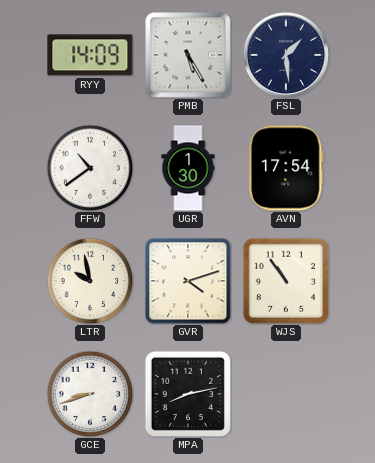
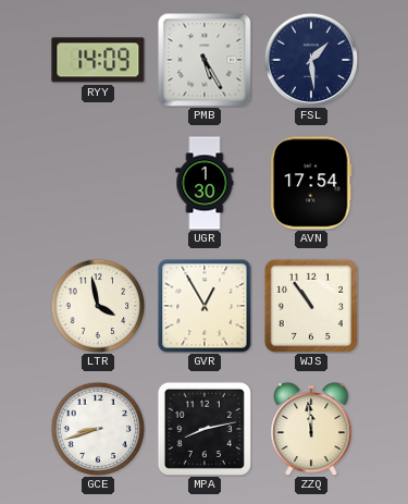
FFW: 10:39 -> none
LTR: 9:58 -> 3:58
GVR: 4:12 -> 12:55
ZZQ: none -> 11:59
